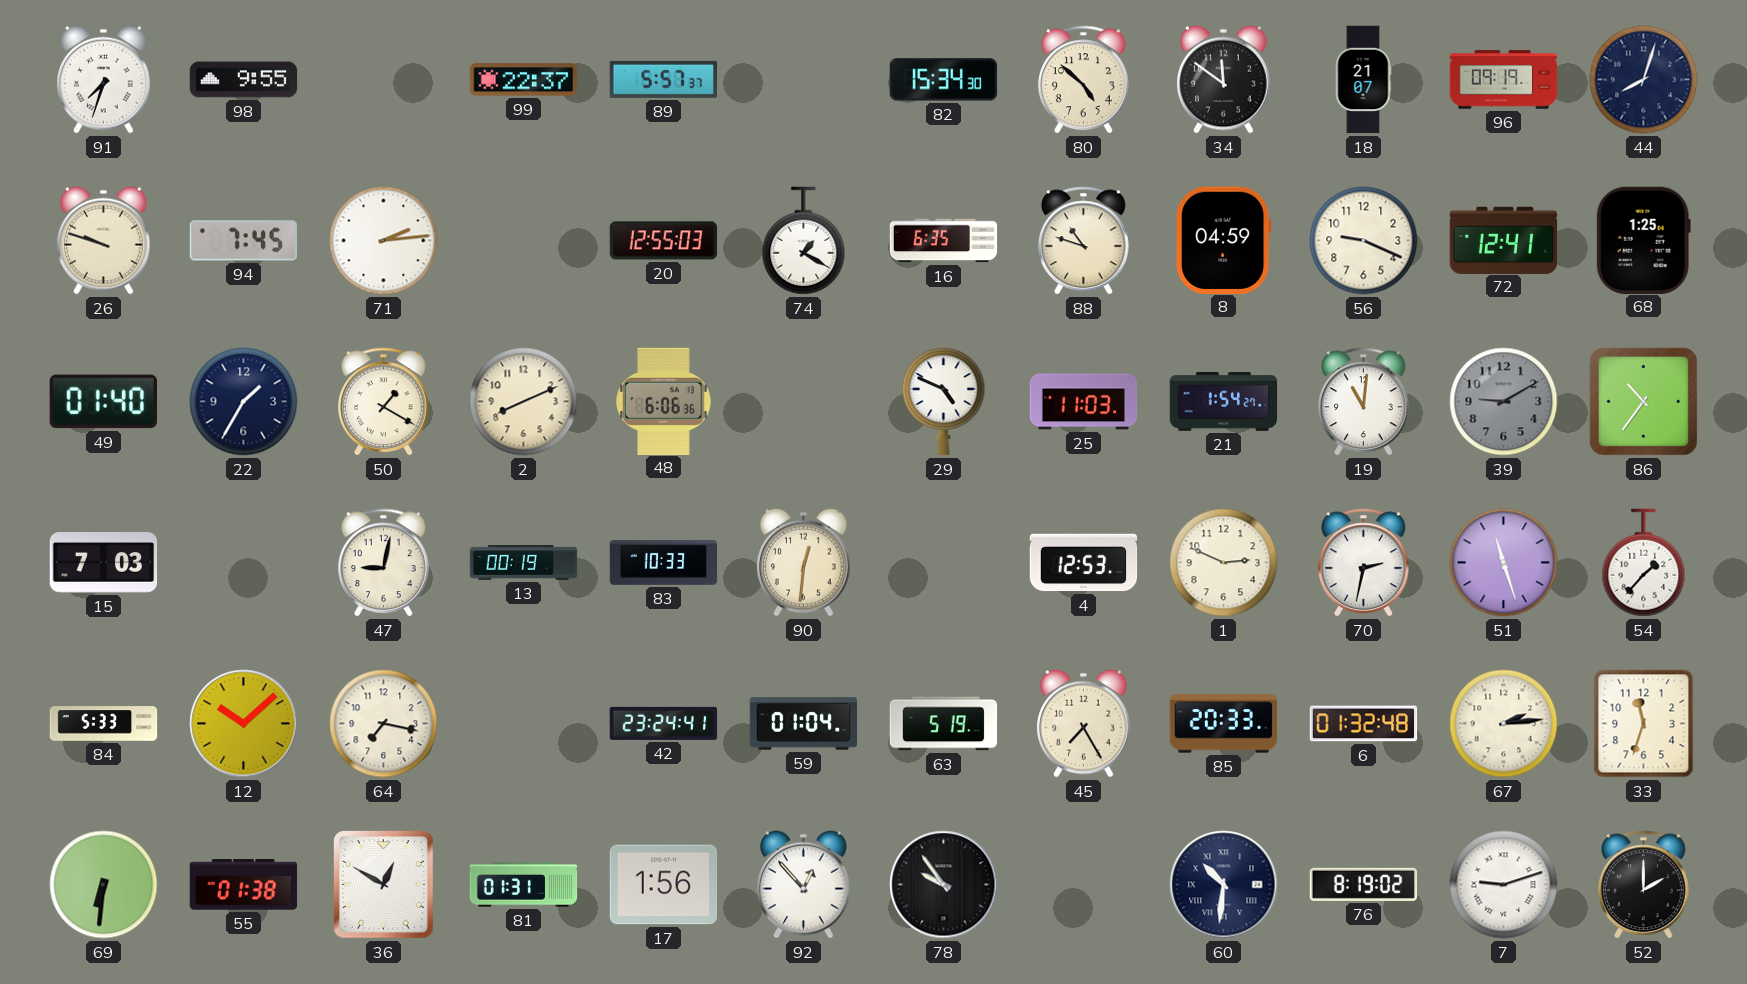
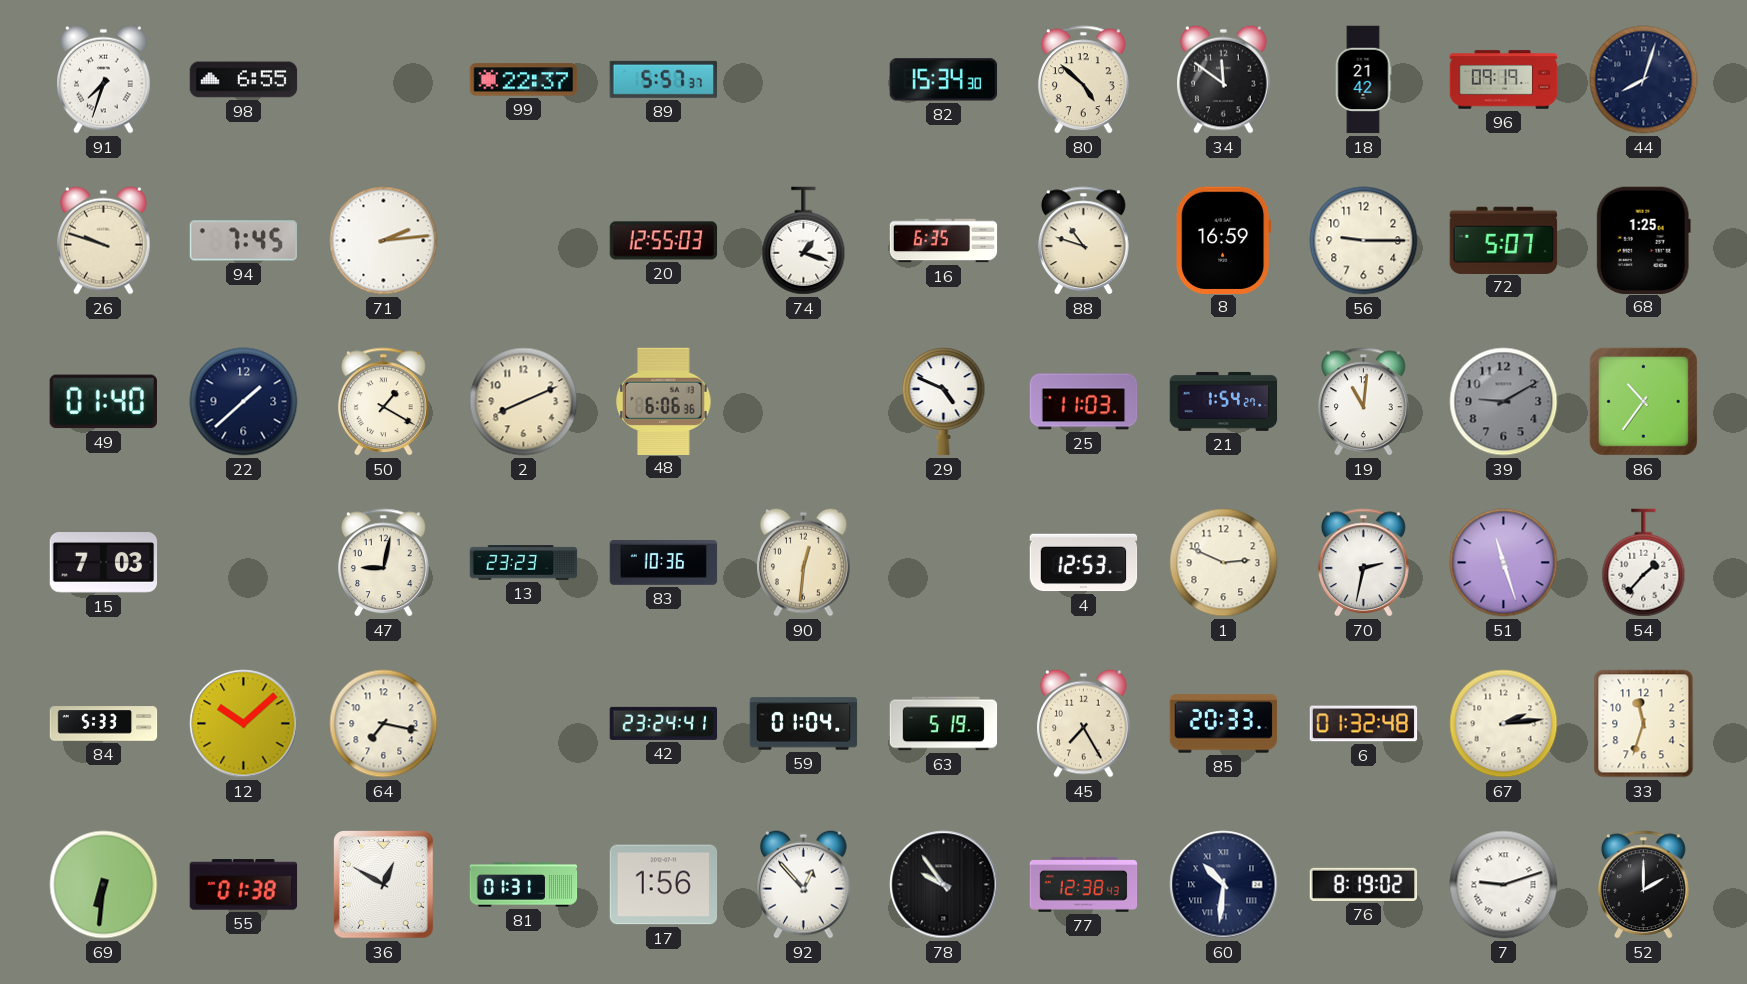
98: 9:55 -> 6:55
18: 21:07 -> 21:42
74: 1:20 -> 1:18
8: 04:59 -> 16:59
56: 9:19 -> 9:15
72: 12:41 -> 5:07
22: 1:35 -> 1:38
13: 00:19 -> 23:23
83: 10:33 -> 10:36
77: none -> 12:38
